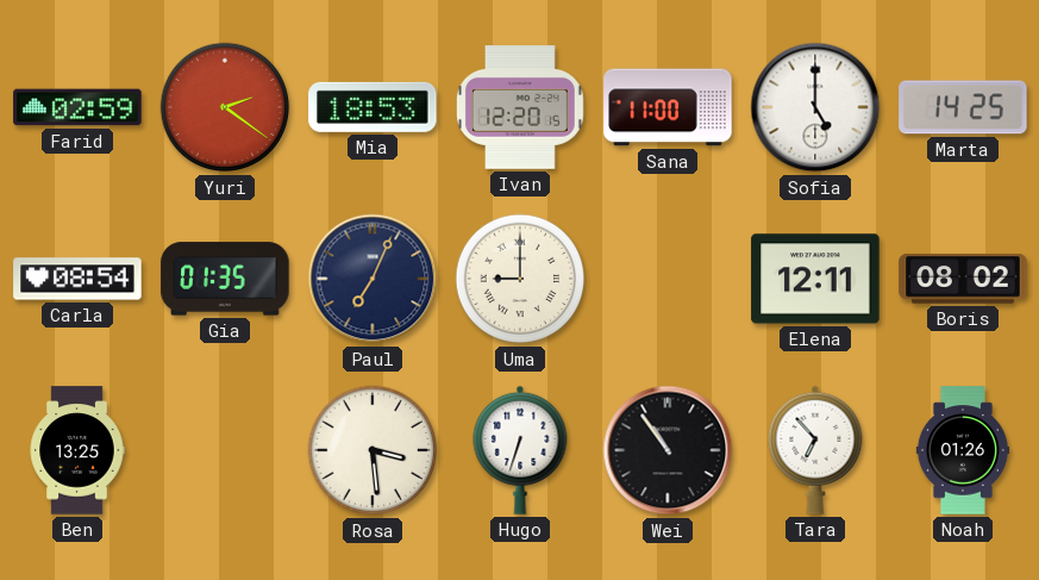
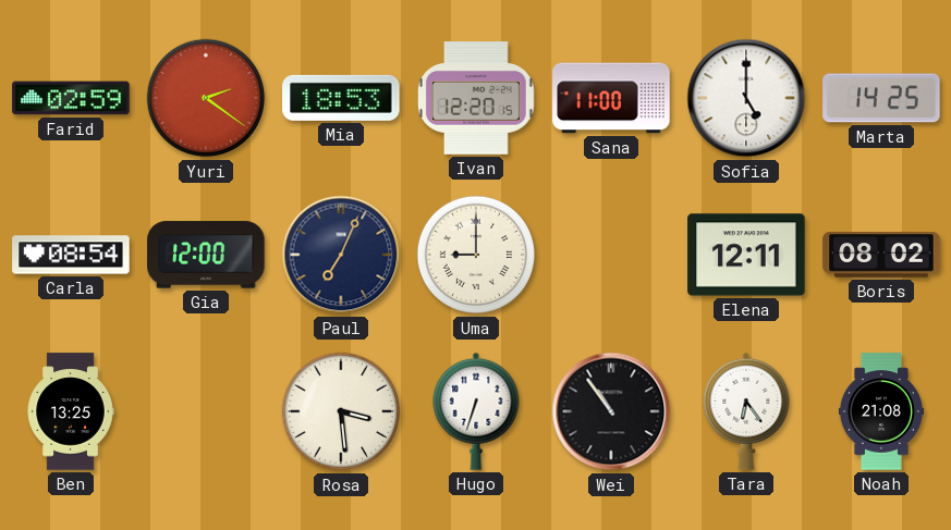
Gia: 01:35 -> 12:00
Tara: 6:53 -> 6:24
Noah: 01:26 -> 21:08
